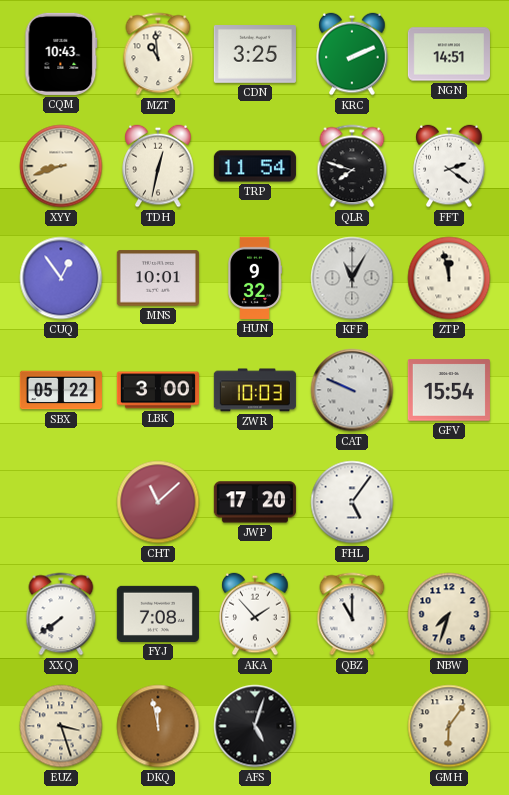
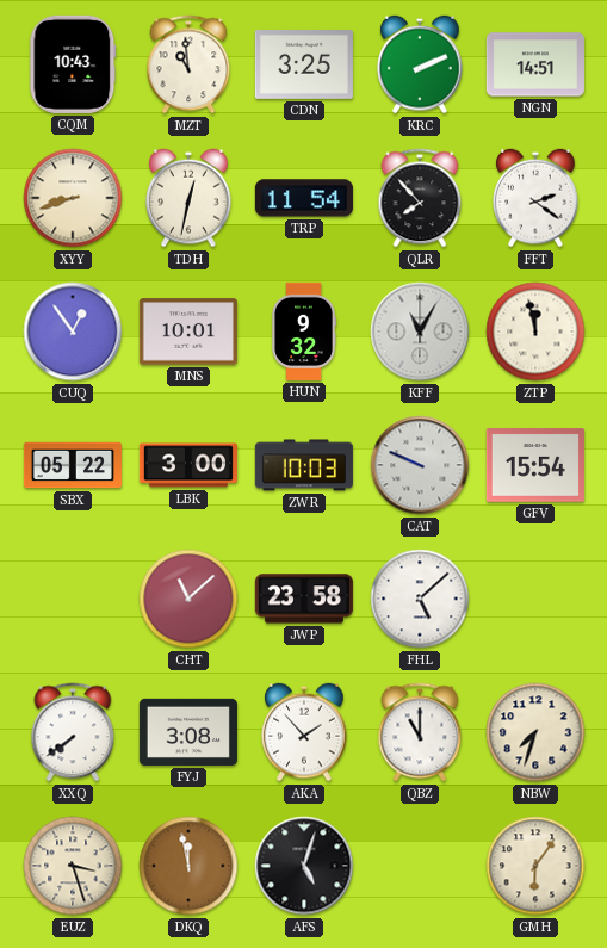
QLR: 7:48 -> 7:53
JWP: 17:20 -> 23:58
FHL: 5:06 -> 5:08
FYJ: 7:08 -> 3:08
